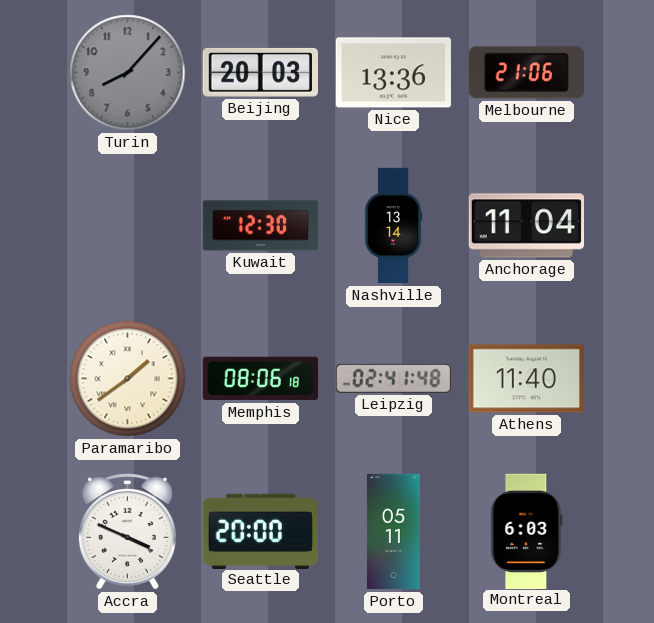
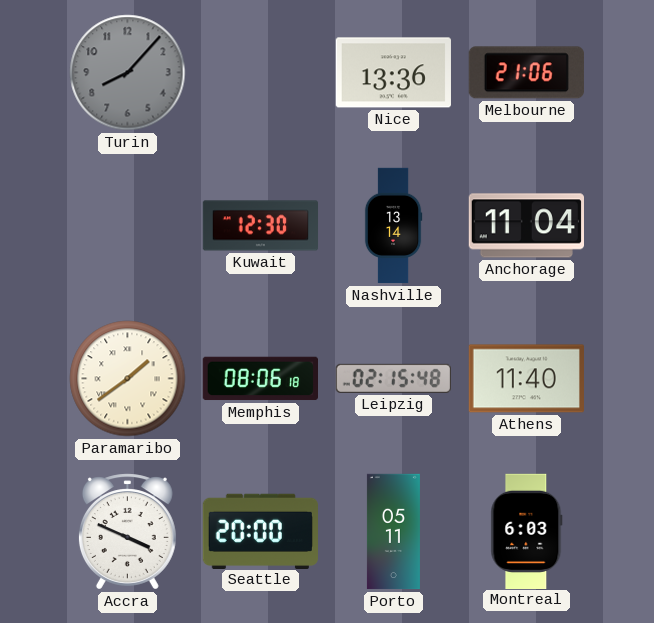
Beijing: 20:03 -> none
Leipzig: 02:41 -> 02:15
